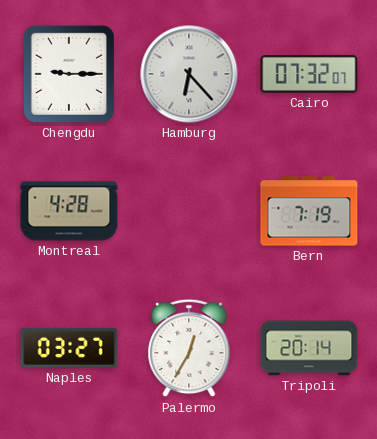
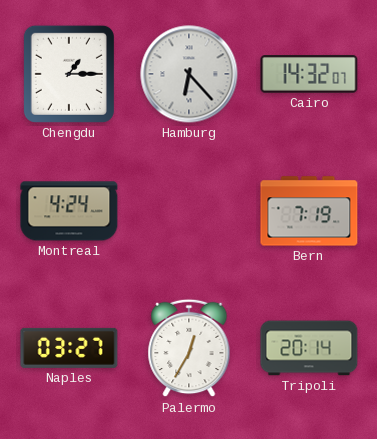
Chengdu: 9:15 -> 1:15
Cairo: 07:32 -> 14:32
Montreal: 4:28 -> 4:24
